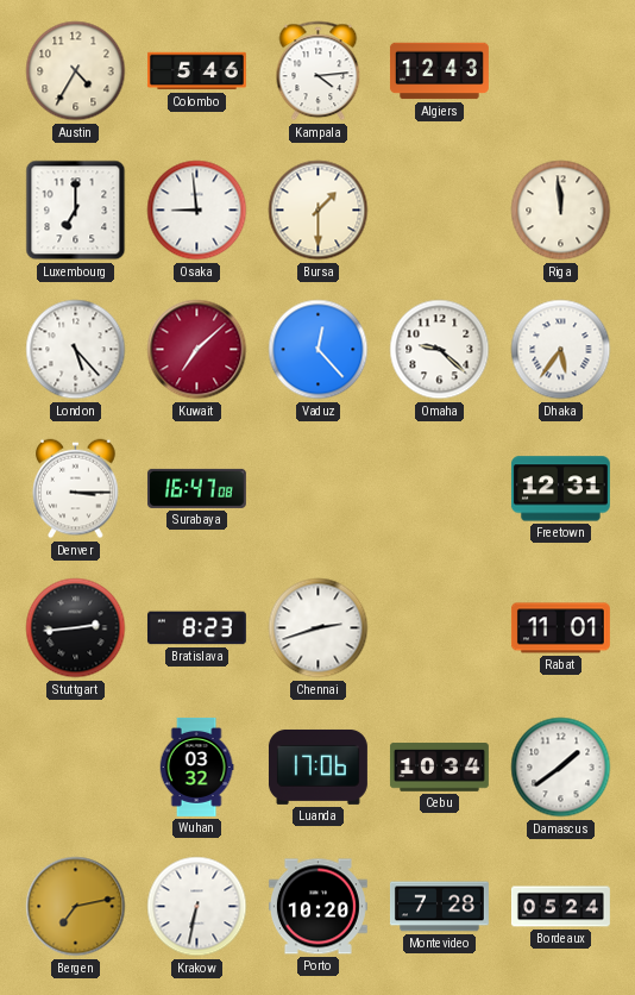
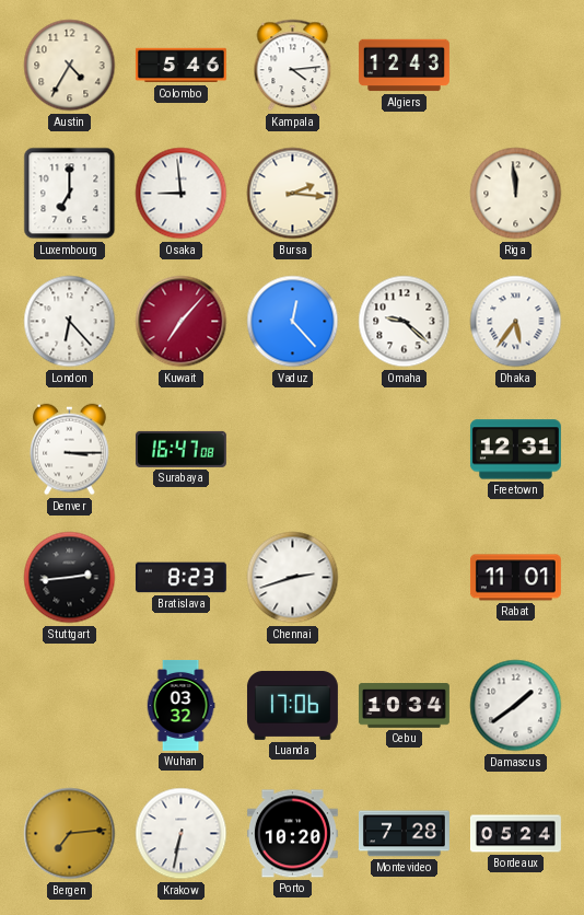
Bursa: 1:30 -> 2:16
London: 5:23 -> 6:23
Kuwait: 7:08 -> 7:07
Bergen: 7:13 -> 7:14
